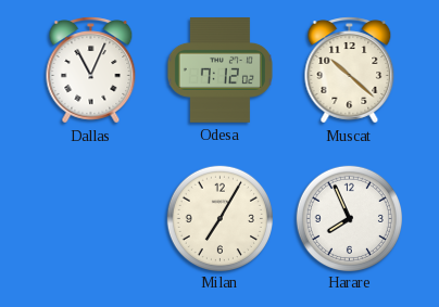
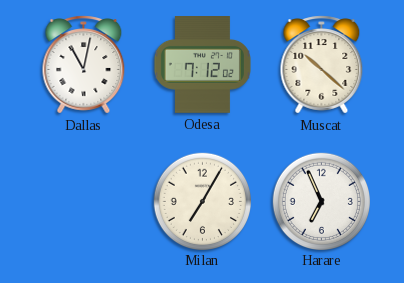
Dallas: 11:04 -> 11:02
Harare: 7:56 -> 6:56
